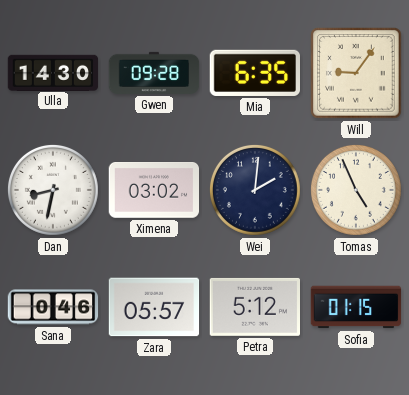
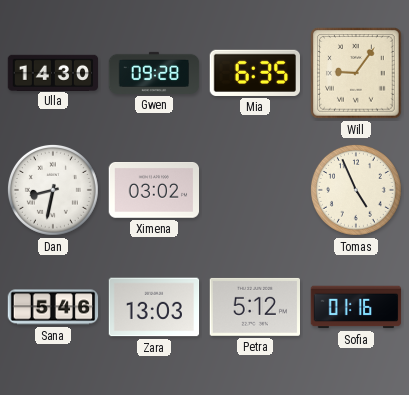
Wei: 2:01 -> none
Sana: 0:46 -> 5:46
Zara: 05:57 -> 13:03
Sofia: 01:15 -> 01:16
